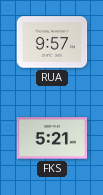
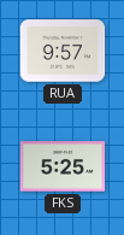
FKS: 5:21 -> 5:25
